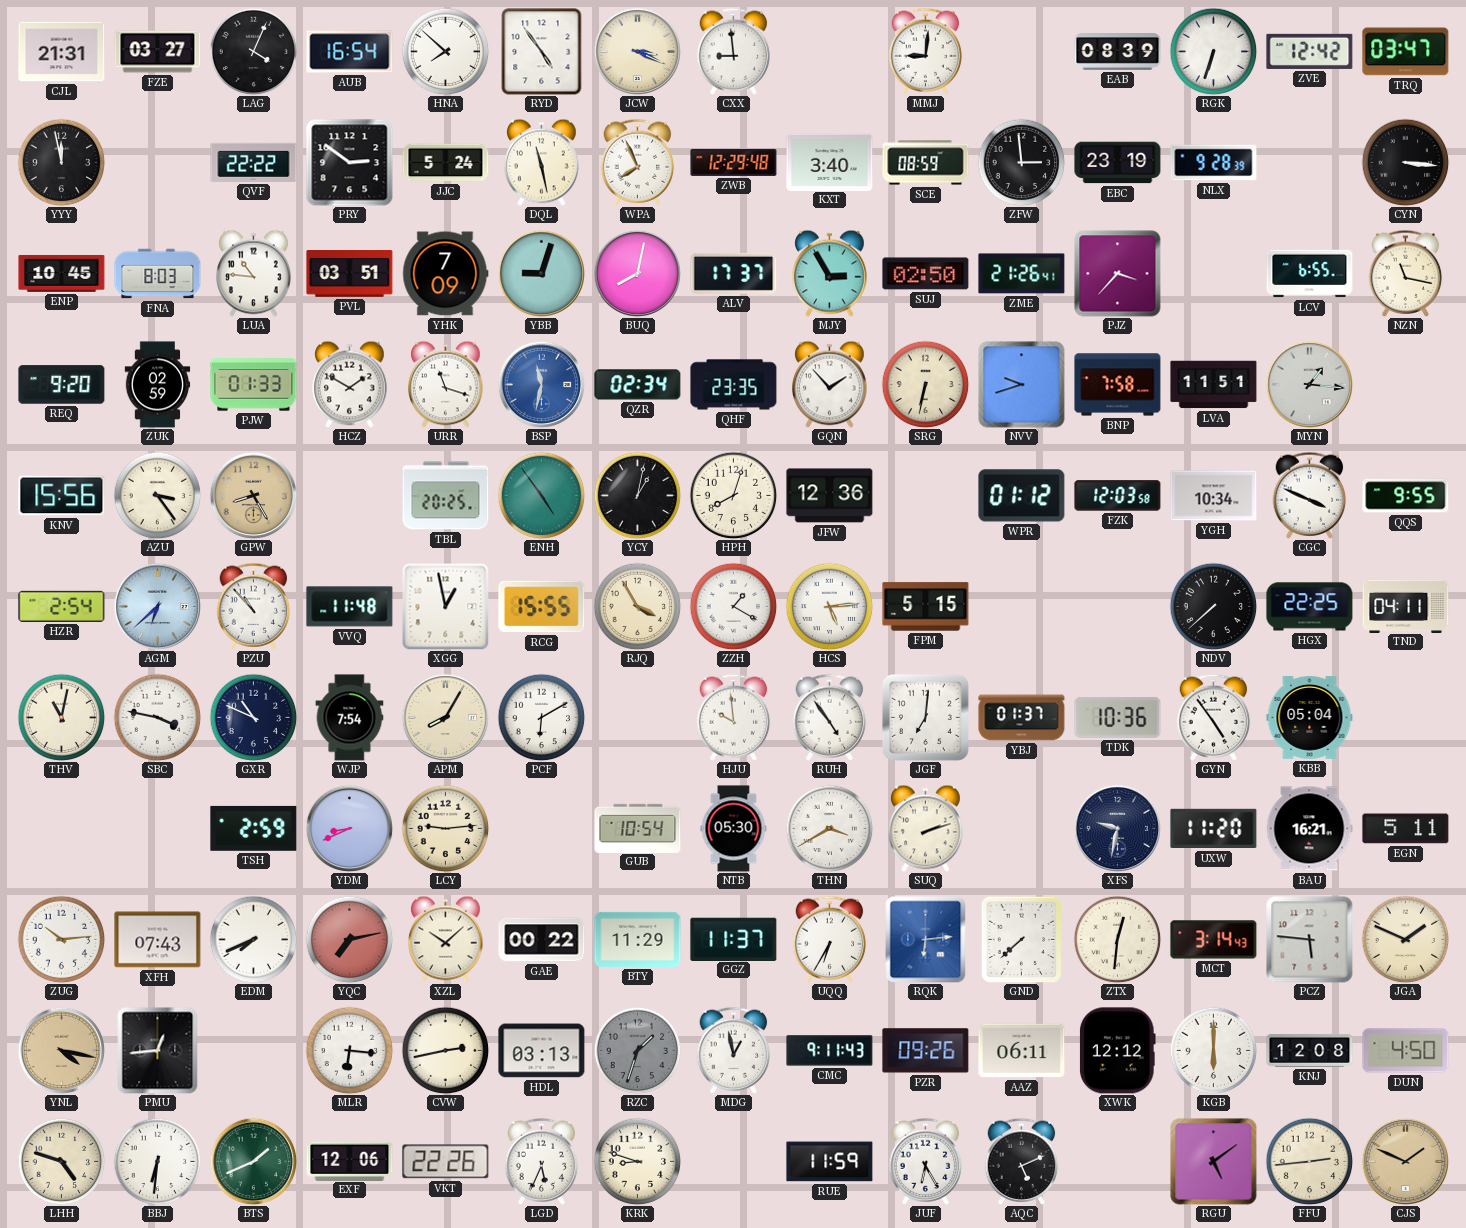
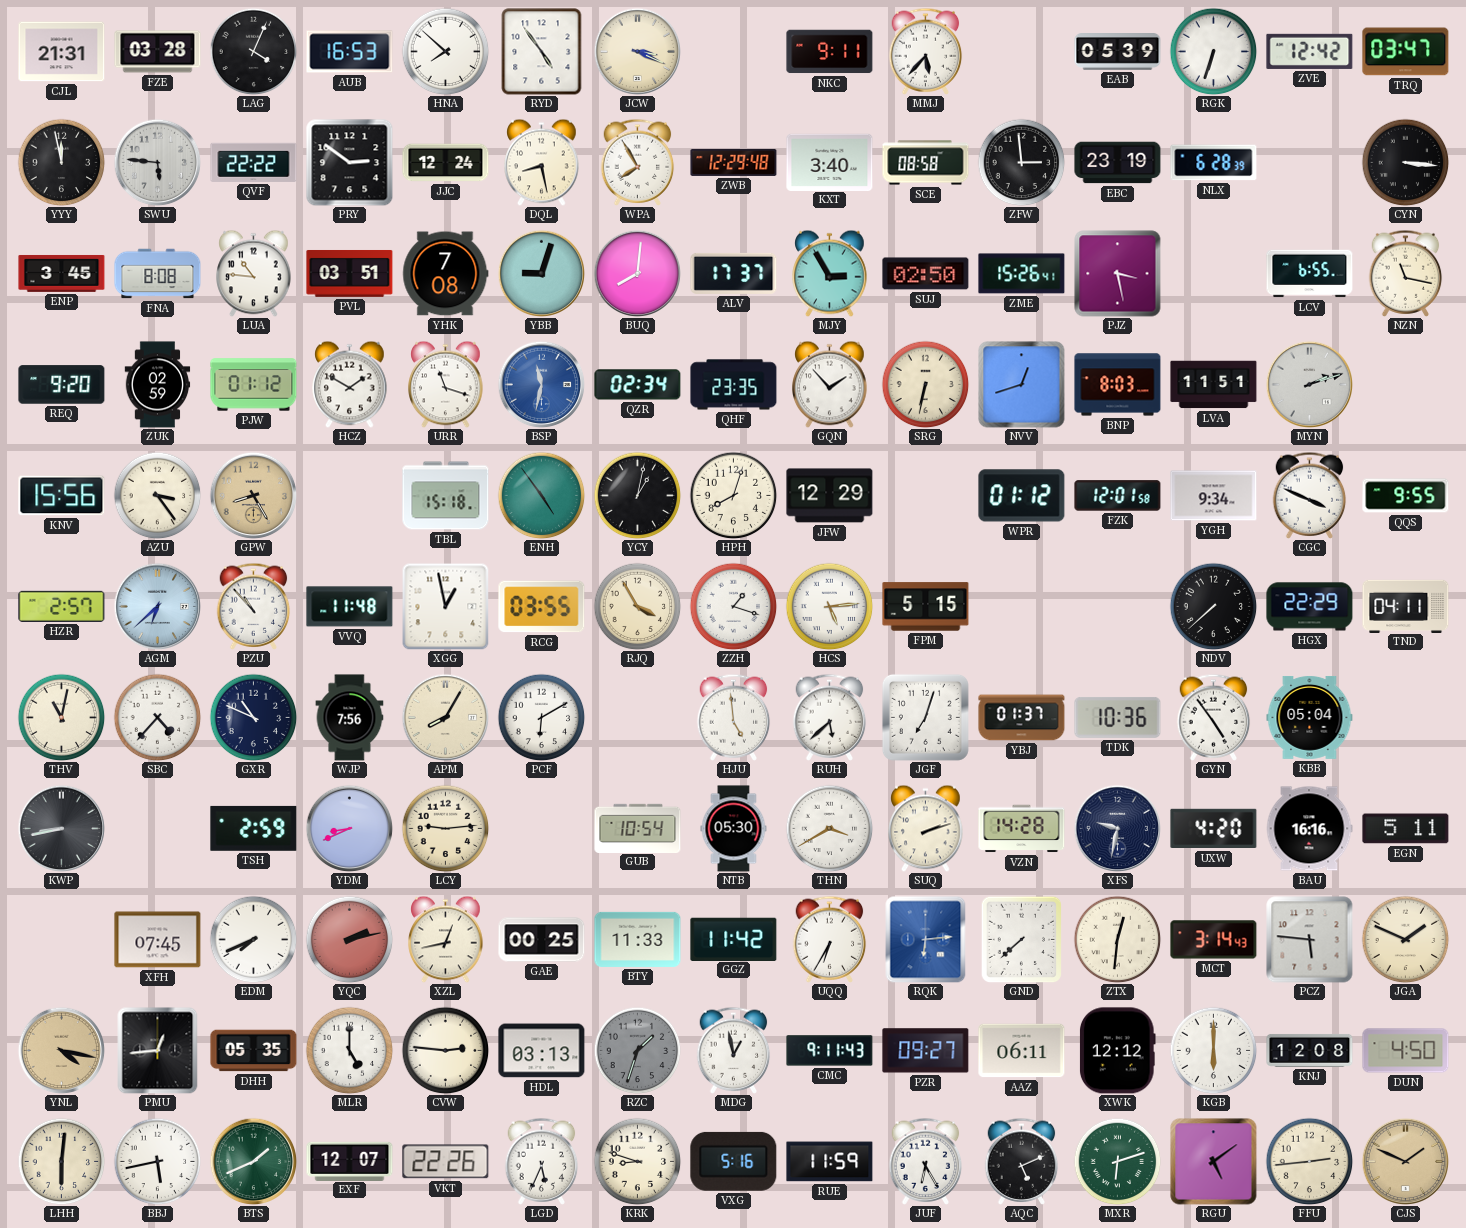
FZE: 03:27 -> 03:28
AUB: 16:54 -> 16:53
CXX: 8:59 -> none
NKC: none -> 9:11
MMJ: 9:01 -> 5:37
EAB: 08:39 -> 05:39
SWU: none -> 5:46
JJC: 5:24 -> 12:24
DQL: 11:28 -> 8:28
WPA: 7:56 -> 7:55
SCE: 08:59 -> 08:58
NLX: 9:28 -> 6:28
ENP: 10:45 -> 3:45
FNA: 8:03 -> 8:08
YHK: 7:09 -> 7:08
BUQ: 8:02 -> 8:01
ZME: 21:26 -> 15:26
PJZ: 3:37 -> 3:28
PJW: 01:33 -> 01:12
NVV: 9:42 -> 12:42
BNP: 7:58 -> 8:03
MYN: 1:16 -> 2:12
TBL: 20:25 -> 15:18
JFW: 12:36 -> 12:29
FZK: 12:03 -> 12:01
YGH: 10:34 -> 9:34
HZR: 2:54 -> 2:57
RCG: 15:55 -> 03:55
ZZH: 1:20 -> 1:18
HGX: 22:25 -> 22:29
SBC: 3:47 -> 4:37
WJP: 7:54 -> 7:56
HJU: 9:59 -> 4:59
RUH: 4:54 -> 5:38
JGF: 7:01 -> 7:03
KWP: none -> 8:43
VZN: none -> 14:28
UXW: 11:20 -> 4:20
BAU: 16:21 -> 16:16
ZUG: 10:14 -> none
XFH: 07:43 -> 07:45
YQC: 7:13 -> 2:13
XZL: 10:08 -> 12:43
GAE: 00:22 -> 00:25
BTY: 11:29 -> 11:33
GGZ: 11:37 -> 11:42
DHH: none -> 05:35
MLR: 6:16 -> 5:00
CVW: 2:43 -> 2:46
PZR: 09:26 -> 09:27
LHH: 4:48 -> 6:01
BBJ: 6:31 -> 5:43
EXF: 12:06 -> 12:07
VXG: none -> 5:16
MXR: none -> 6:12
